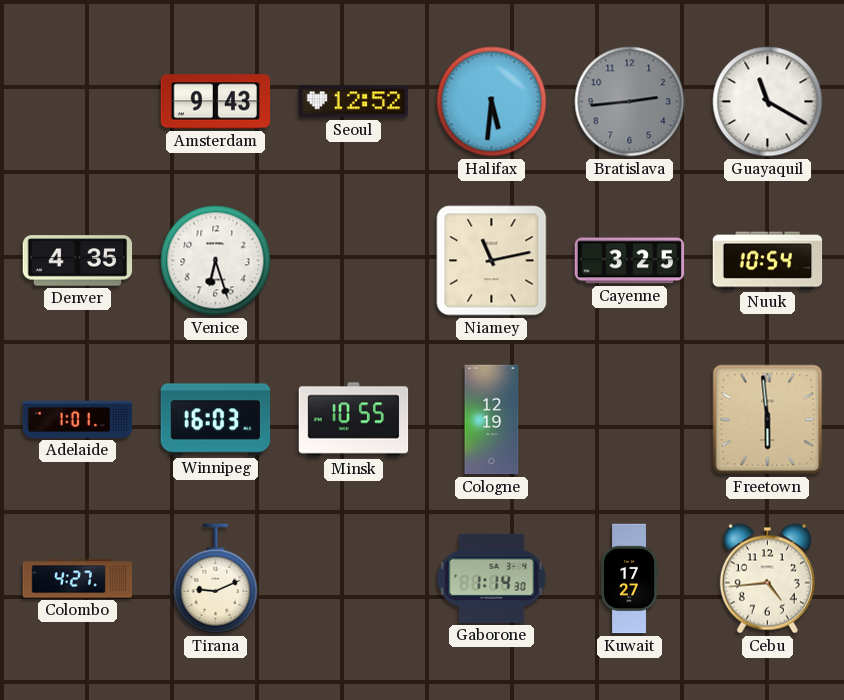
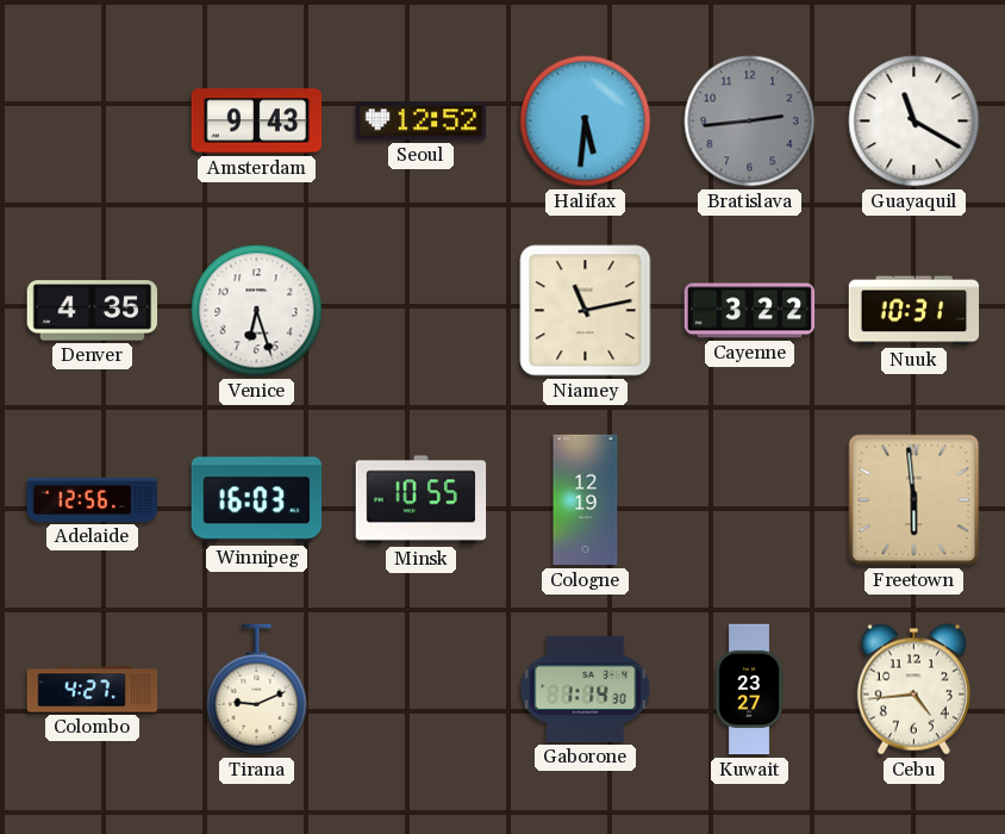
Cayenne: 3:25 -> 3:22
Nuuk: 10:54 -> 10:31
Adelaide: 1:01 -> 12:56
Kuwait: 17:27 -> 23:27
